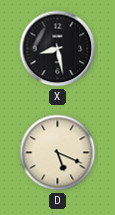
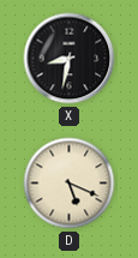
X: 8:28 -> 8:32
